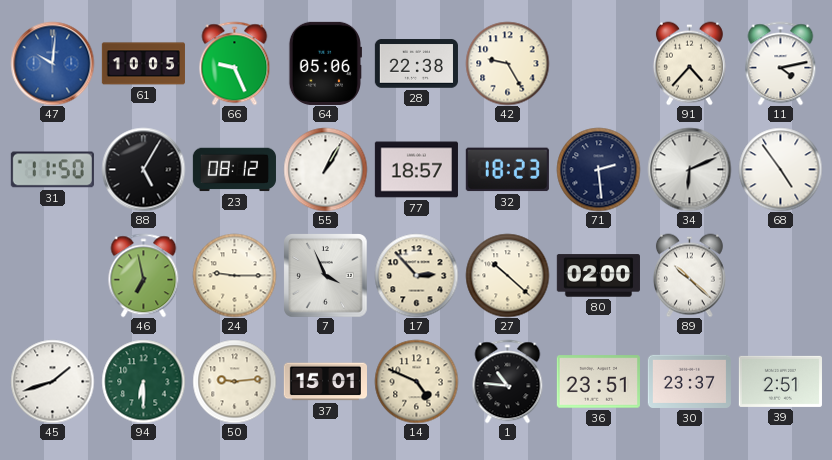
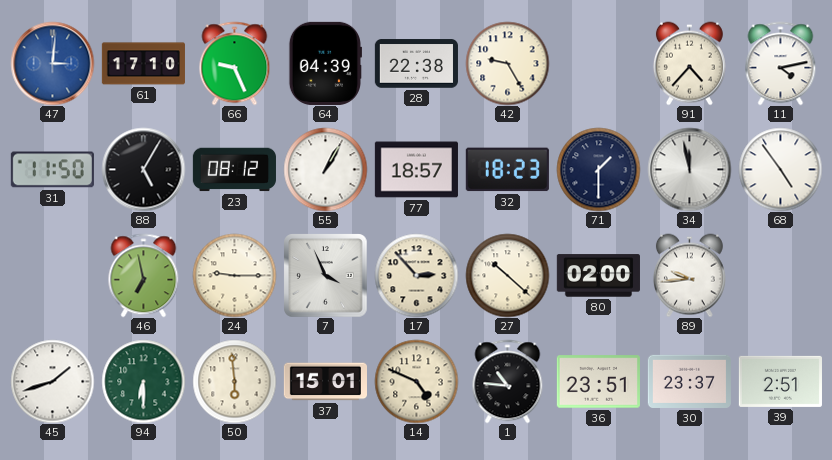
47: 10:01 -> 3:01
61: 10:05 -> 17:10
64: 05:06 -> 04:39
71: 2:29 -> 1:30
34: 6:11 -> 11:58
89: 10:22 -> 9:44
50: 9:14 -> 5:59
